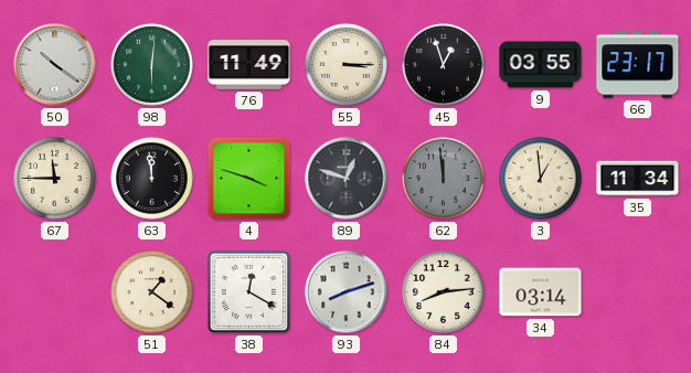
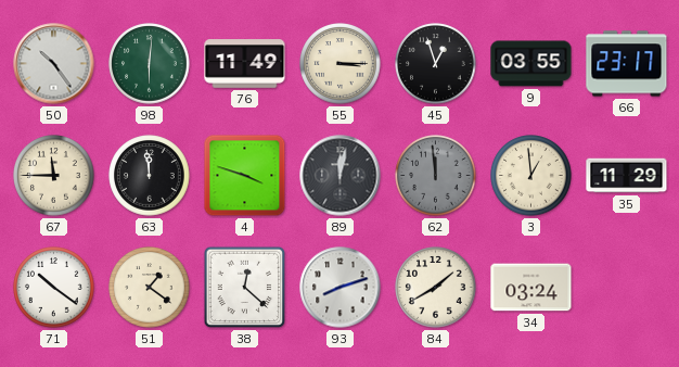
50: 10:21 -> 10:24
89: 12:48 -> 12:02
35: 11:34 -> 11:29
71: none -> 10:21
38: 12:20 -> 12:22
84: 8:14 -> 1:40
34: 03:14 -> 03:24
